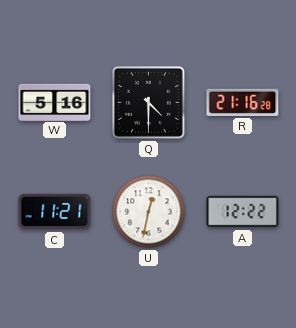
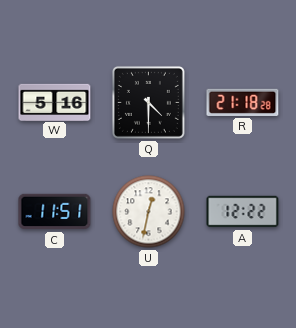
R: 21:16 -> 21:18
C: 11:21 -> 11:51
